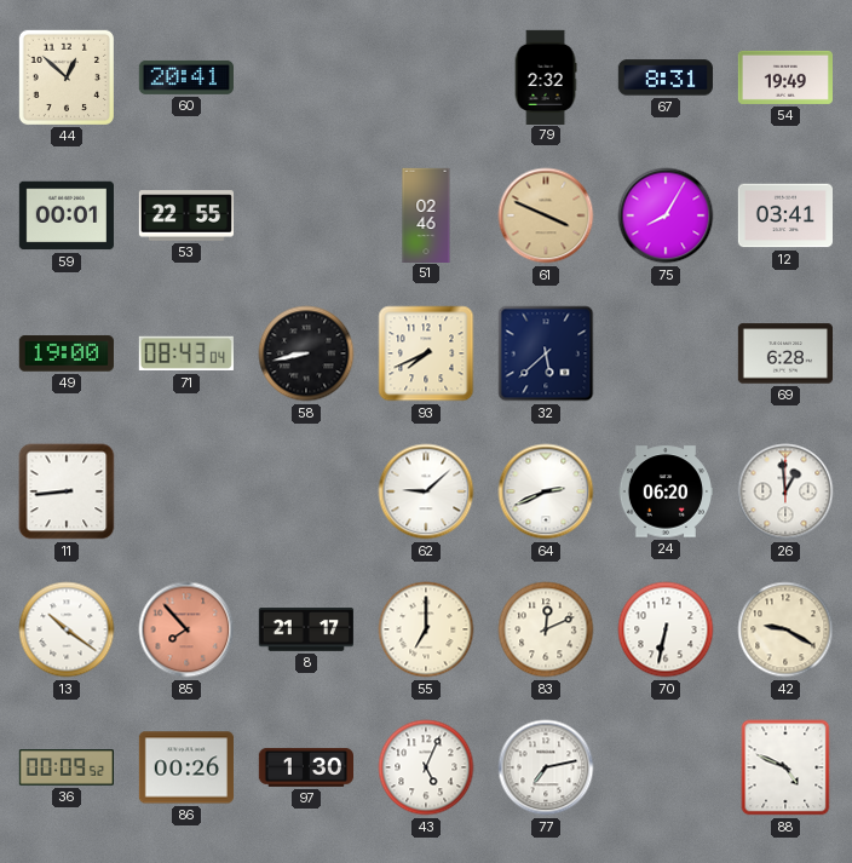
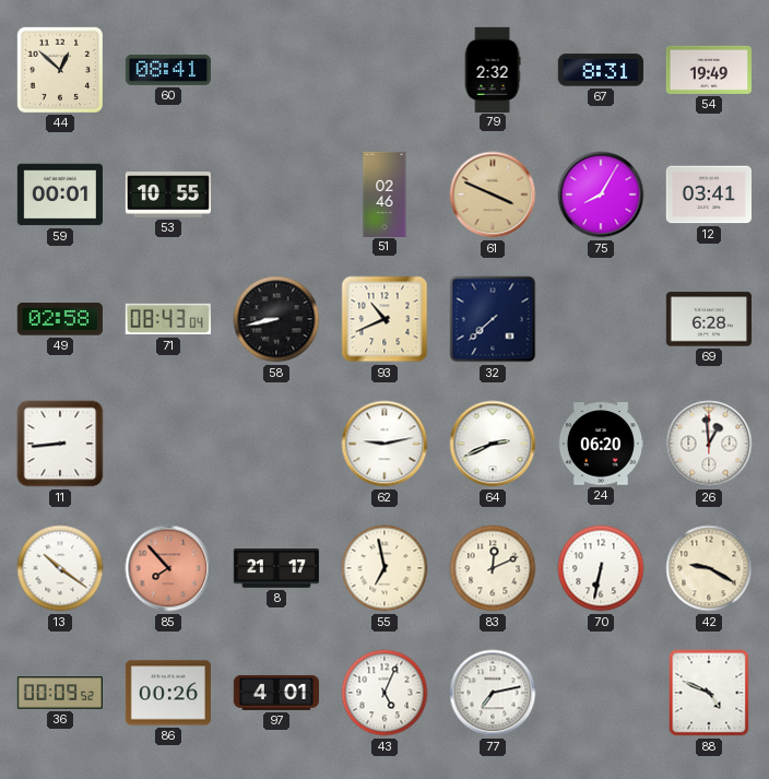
60: 20:41 -> 08:41
53: 22:55 -> 10:55
49: 19:00 -> 02:58
93: 7:41 -> 10:41
32: 5:38 -> 7:38
62: 9:08 -> 9:13
55: 7:00 -> 6:58
97: 1:30 -> 4:01
